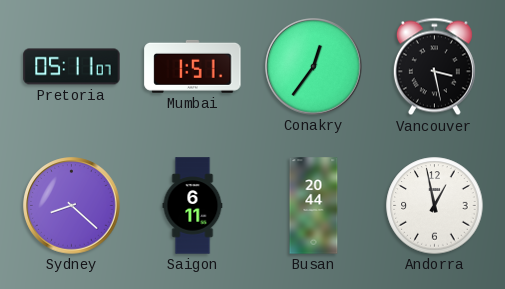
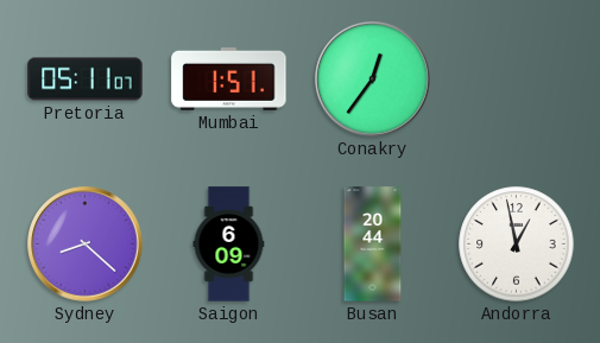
Vancouver: 3:28 -> none
Saigon: 6:11 -> 6:09
